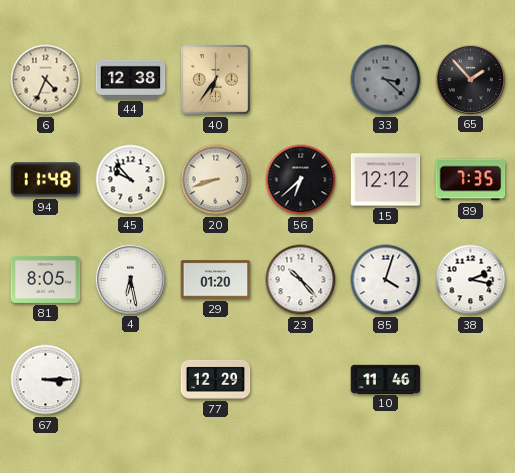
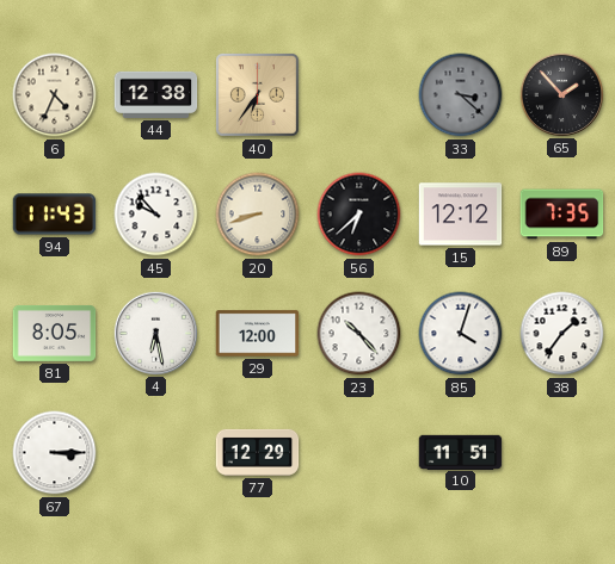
94: 11:48 -> 11:43
29: 01:20 -> 12:00
38: 2:17 -> 1:36
10: 11:46 -> 11:51
